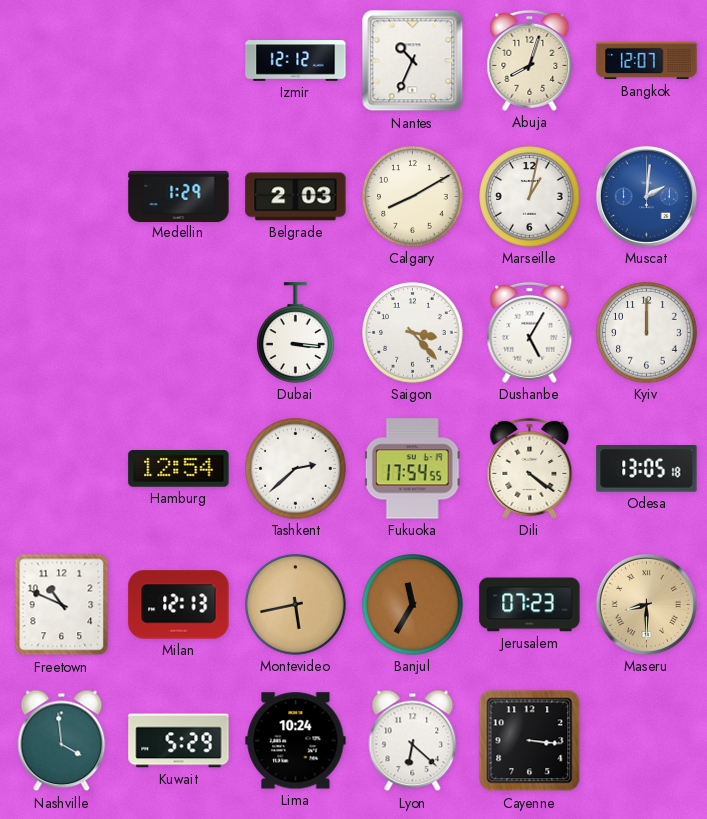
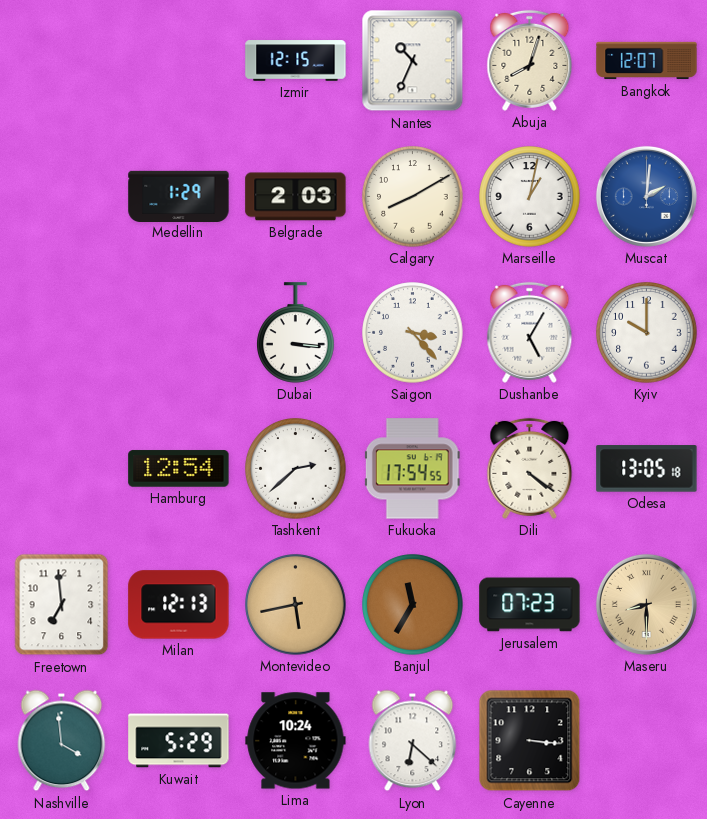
Izmir: 12:12 -> 12:15
Kyiv: 12:00 -> 10:00
Freetown: 10:49 -> 6:59
